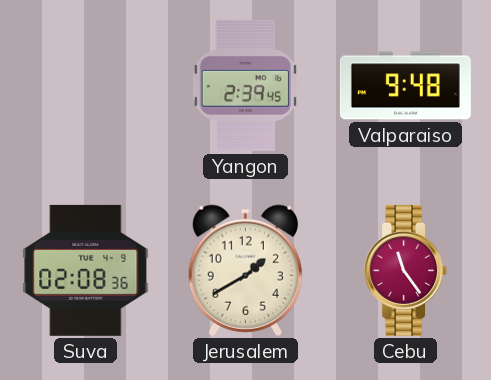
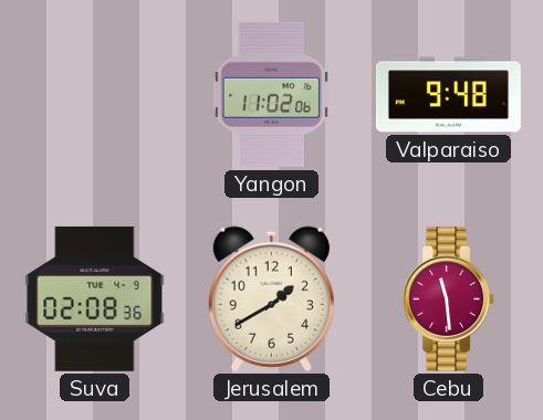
Yangon: 2:39 -> 11:02
Cebu: 11:24 -> 11:29
